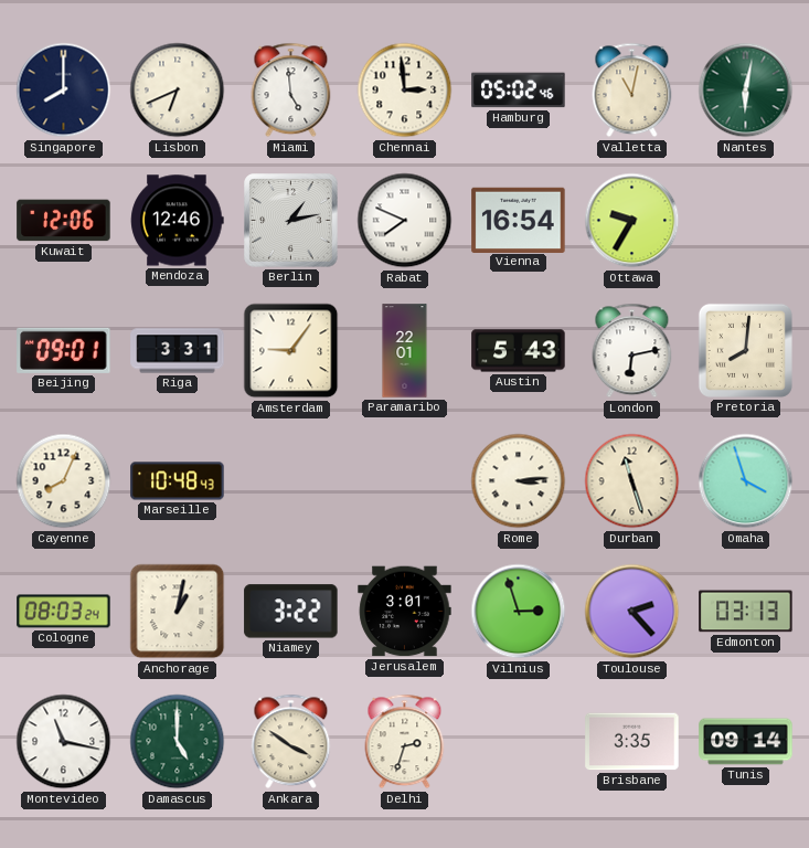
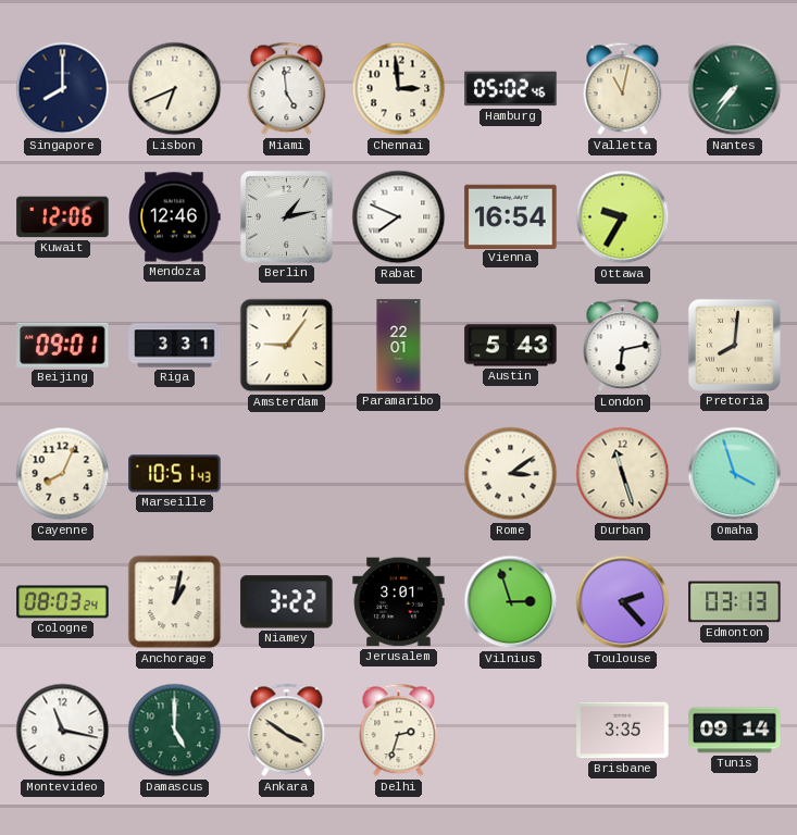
Nantes: 6:02 -> 7:36
Marseille: 10:48 -> 10:51
Rome: 3:14 -> 3:09
